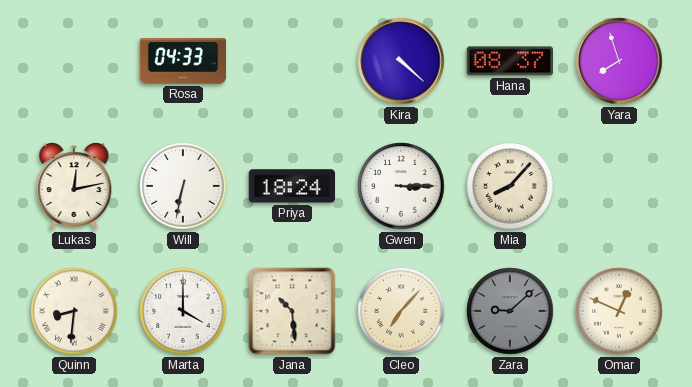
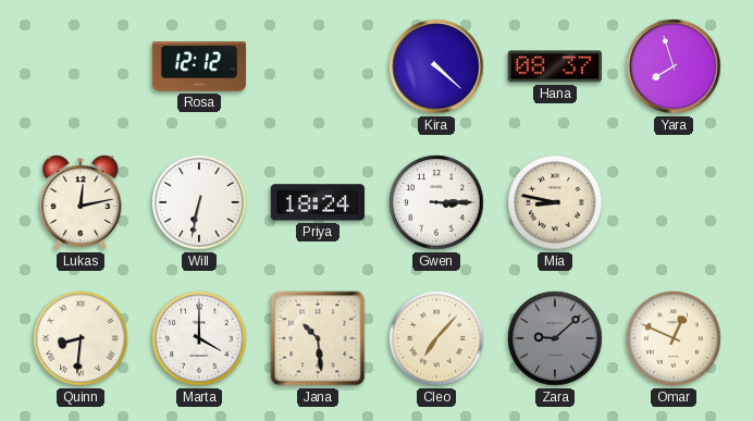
Rosa: 04:33 -> 12:12
Mia: 8:07 -> 8:47
